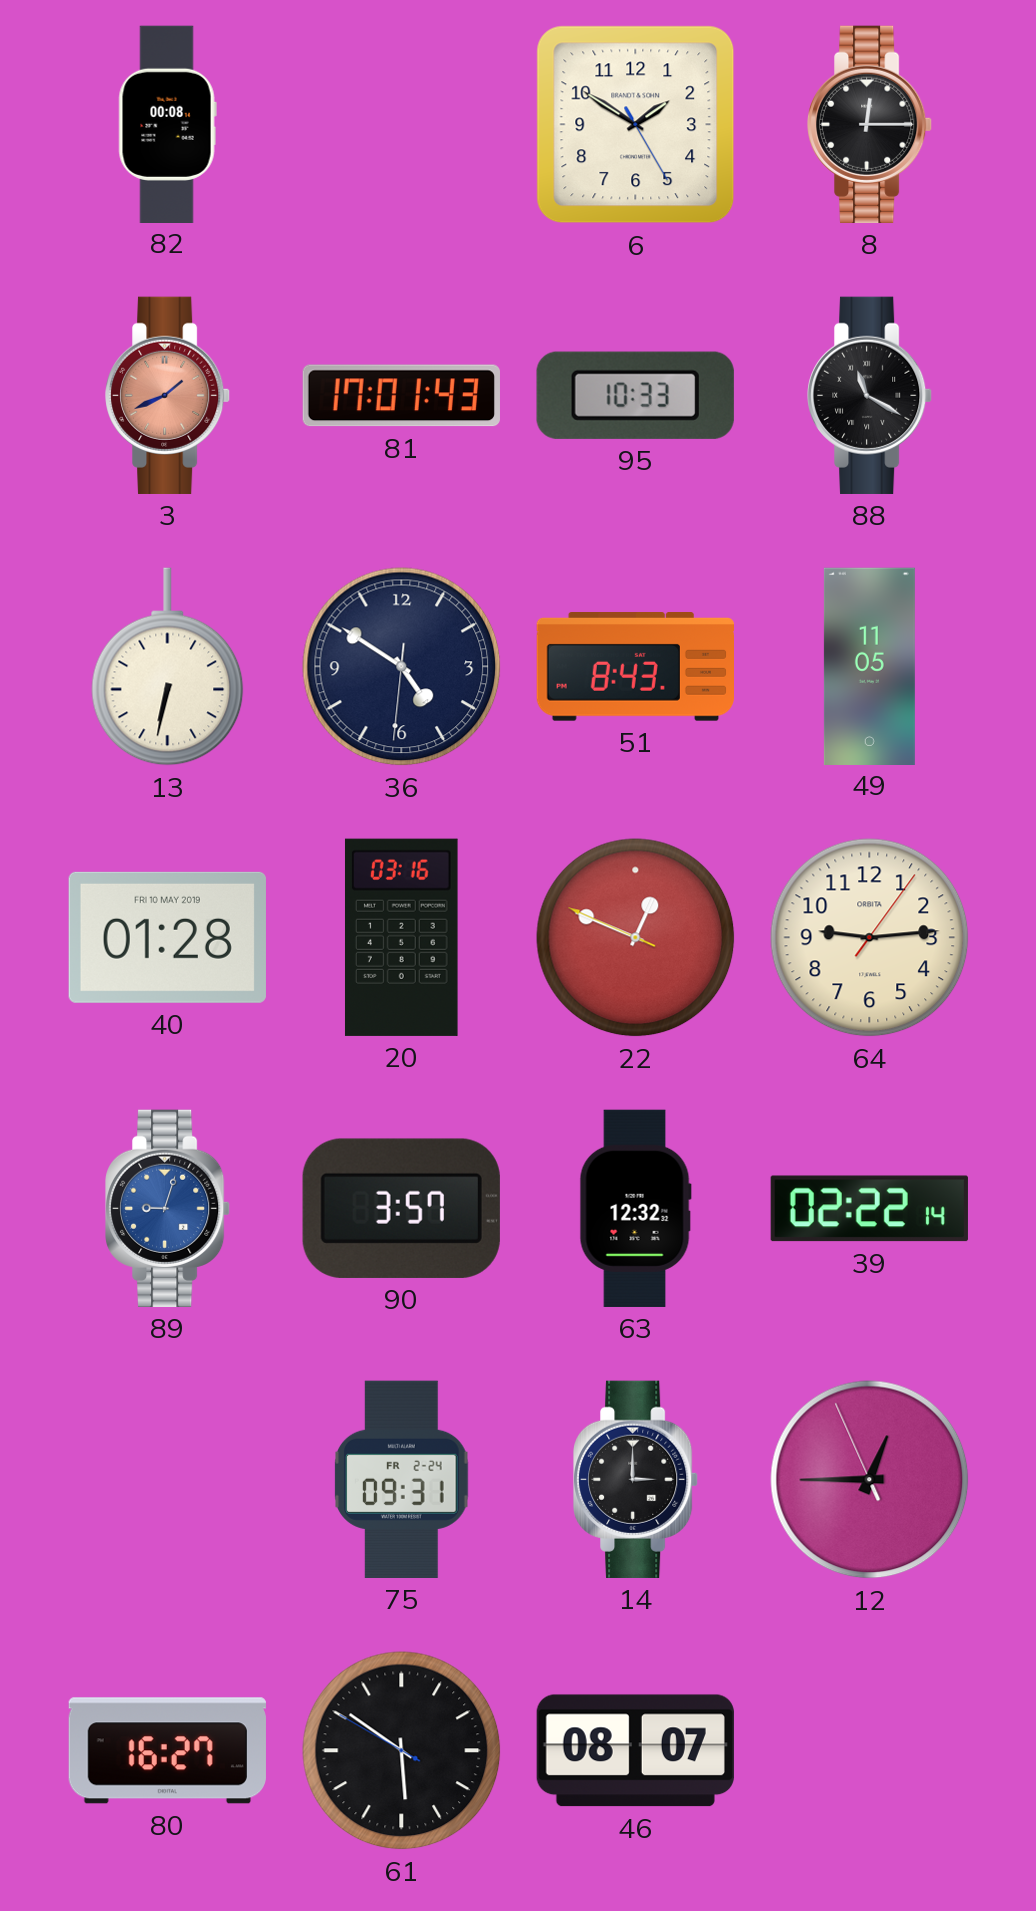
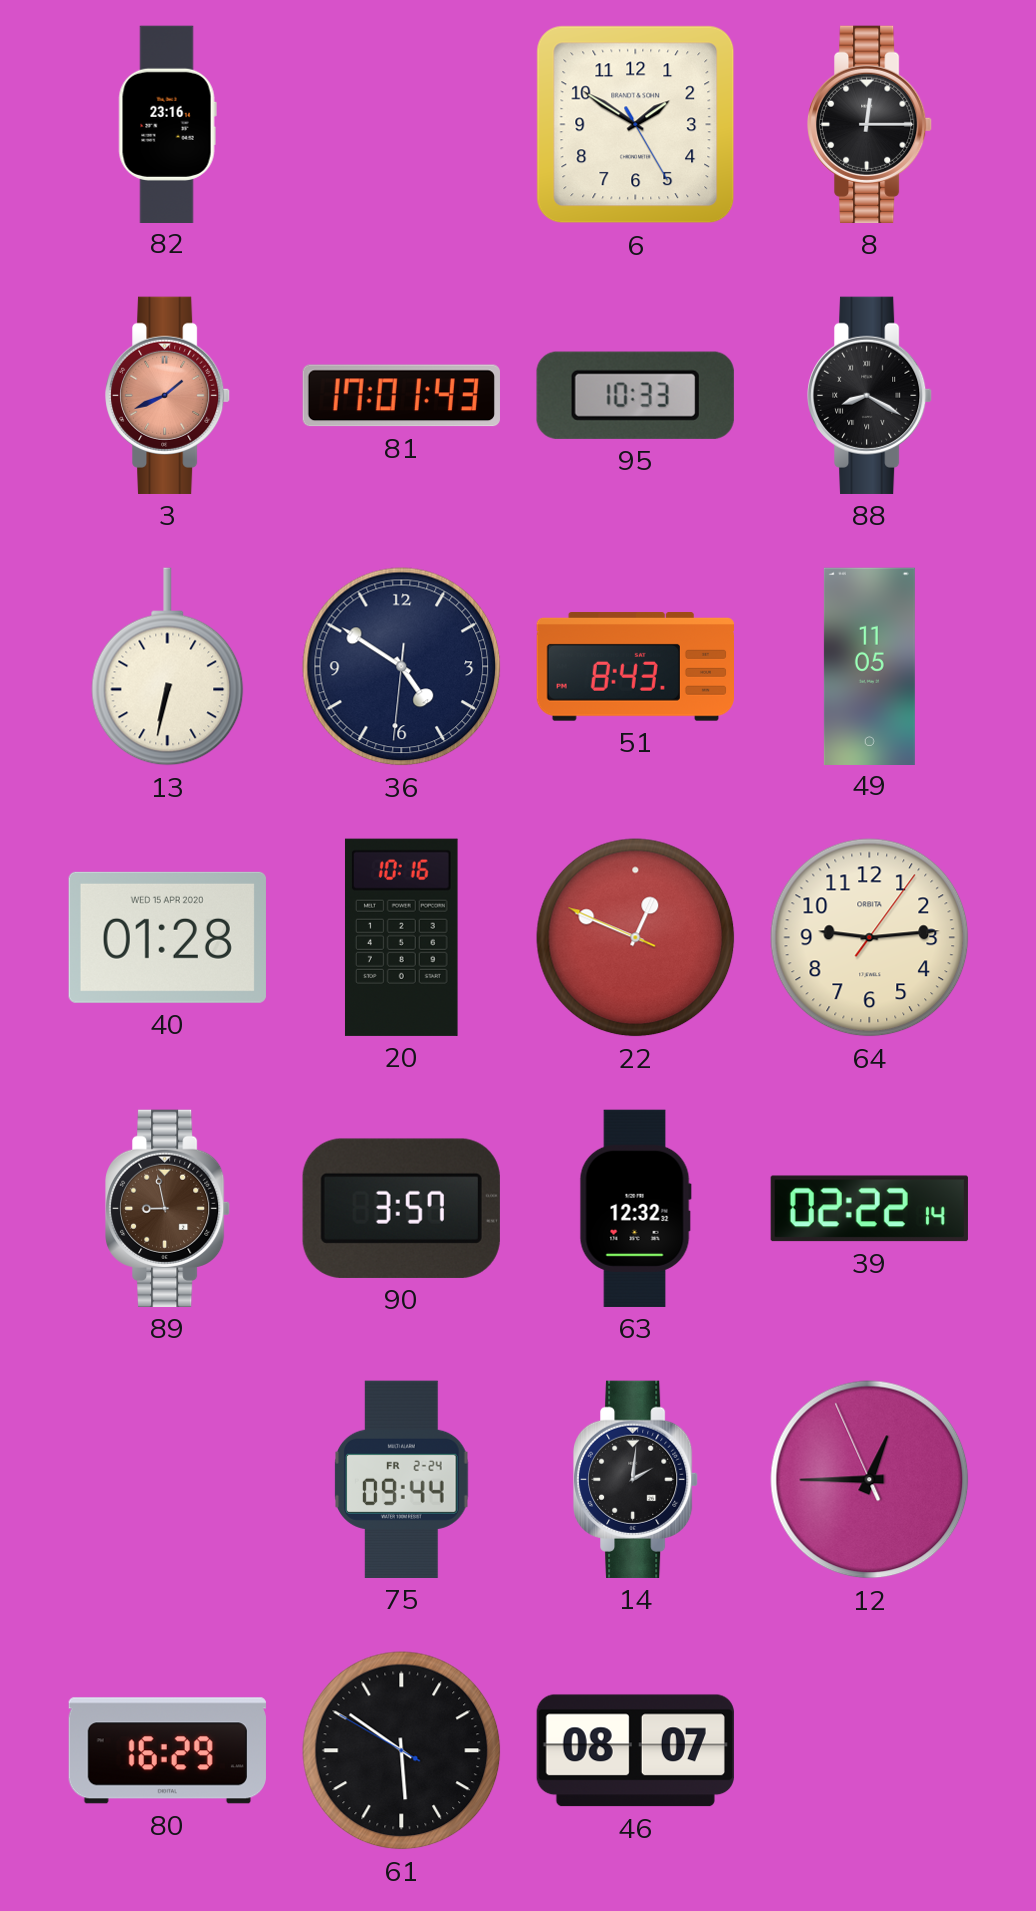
82: 00:08 -> 23:16
88: 11:20 -> 8:20
40 date: FRI 10 MAY 2019 -> WED 15 APR 2020
20: 03:16 -> 10:16
89: 9:03 -> 8:58
89 dial: blue -> brown
75: 09:31 -> 09:44
14: 3:00 -> 2:01
80: 16:27 -> 16:29
